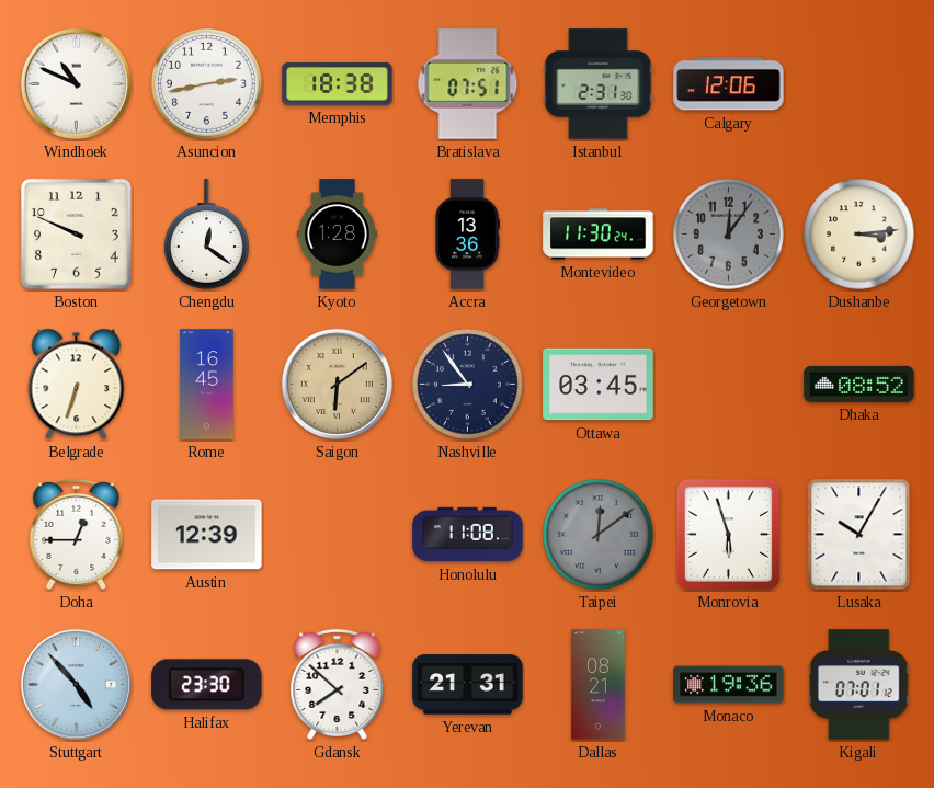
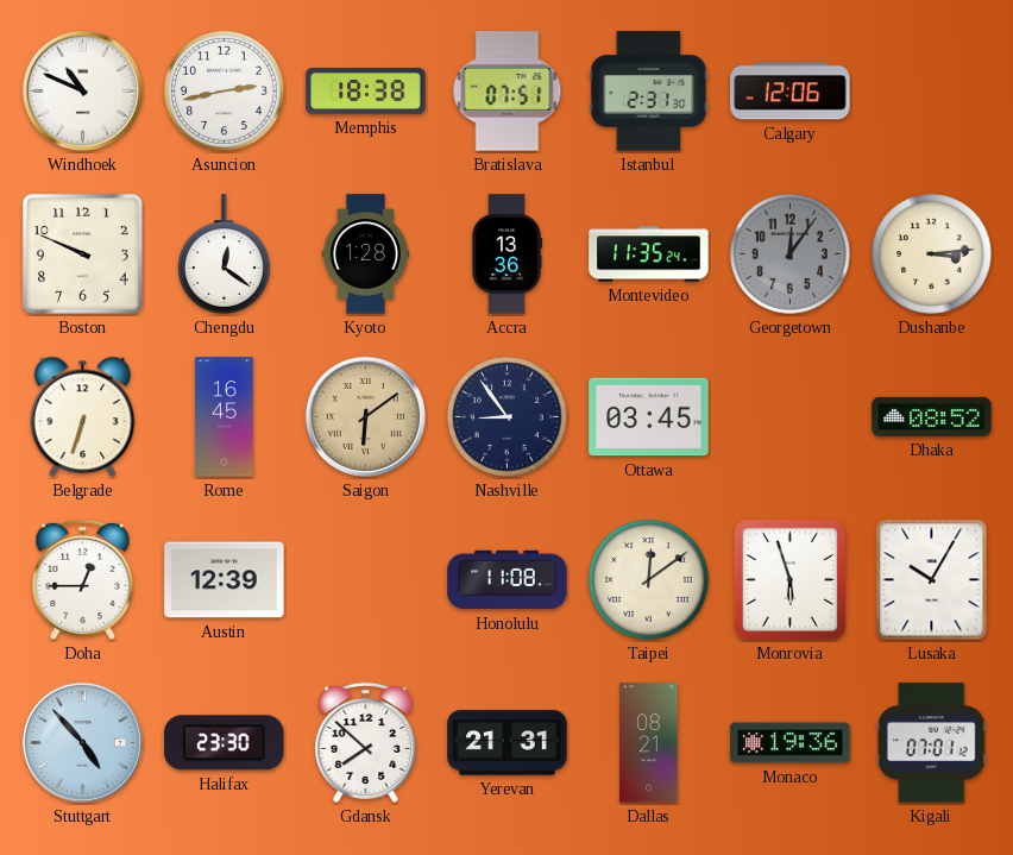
Montevideo: 11:30 -> 11:35
Taipei dial: grey -> cream
